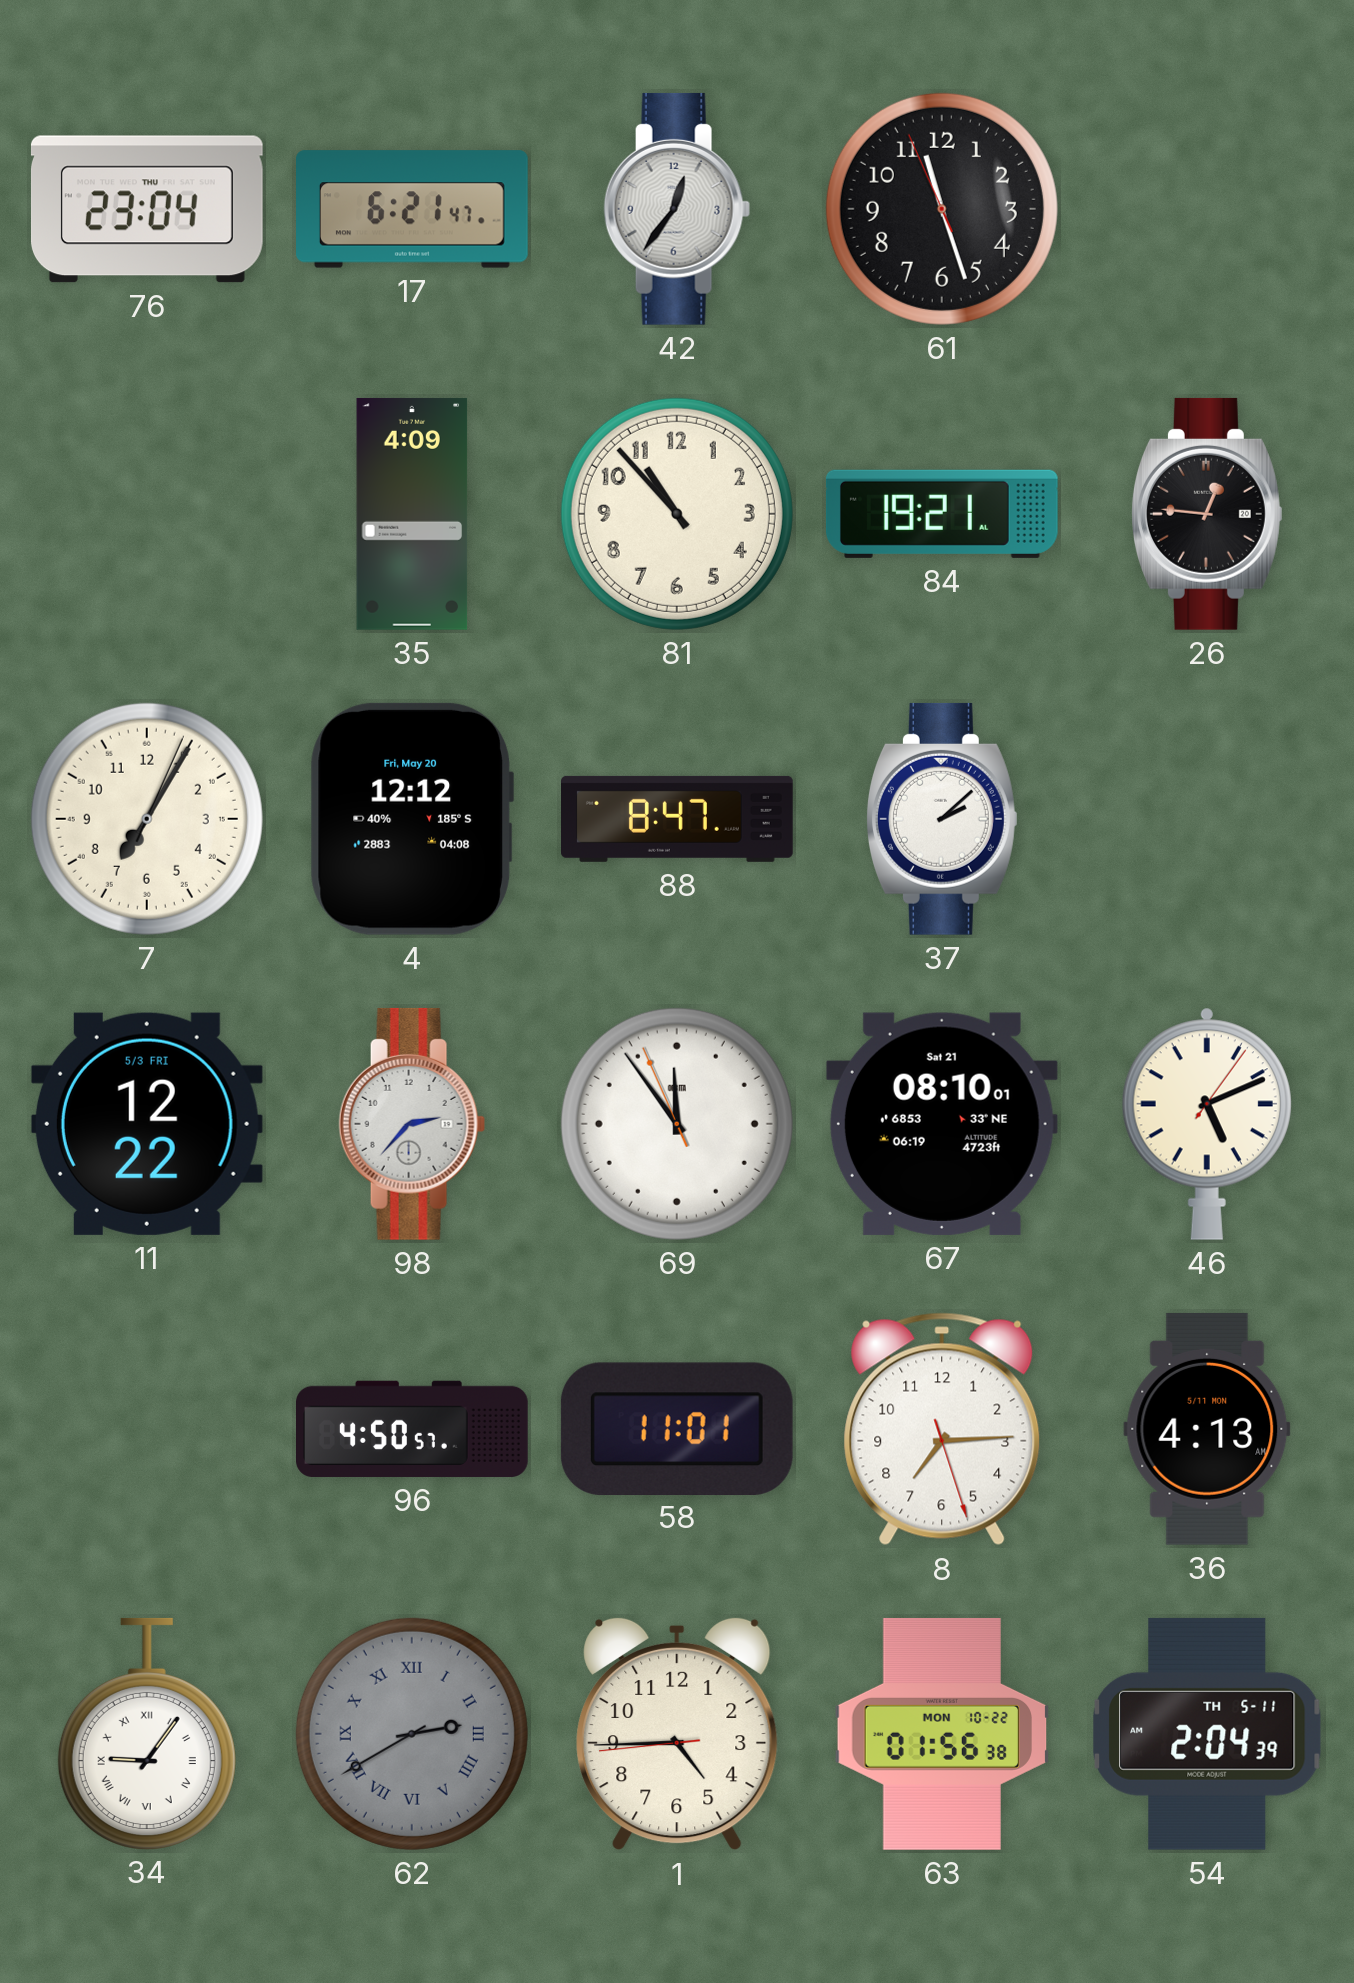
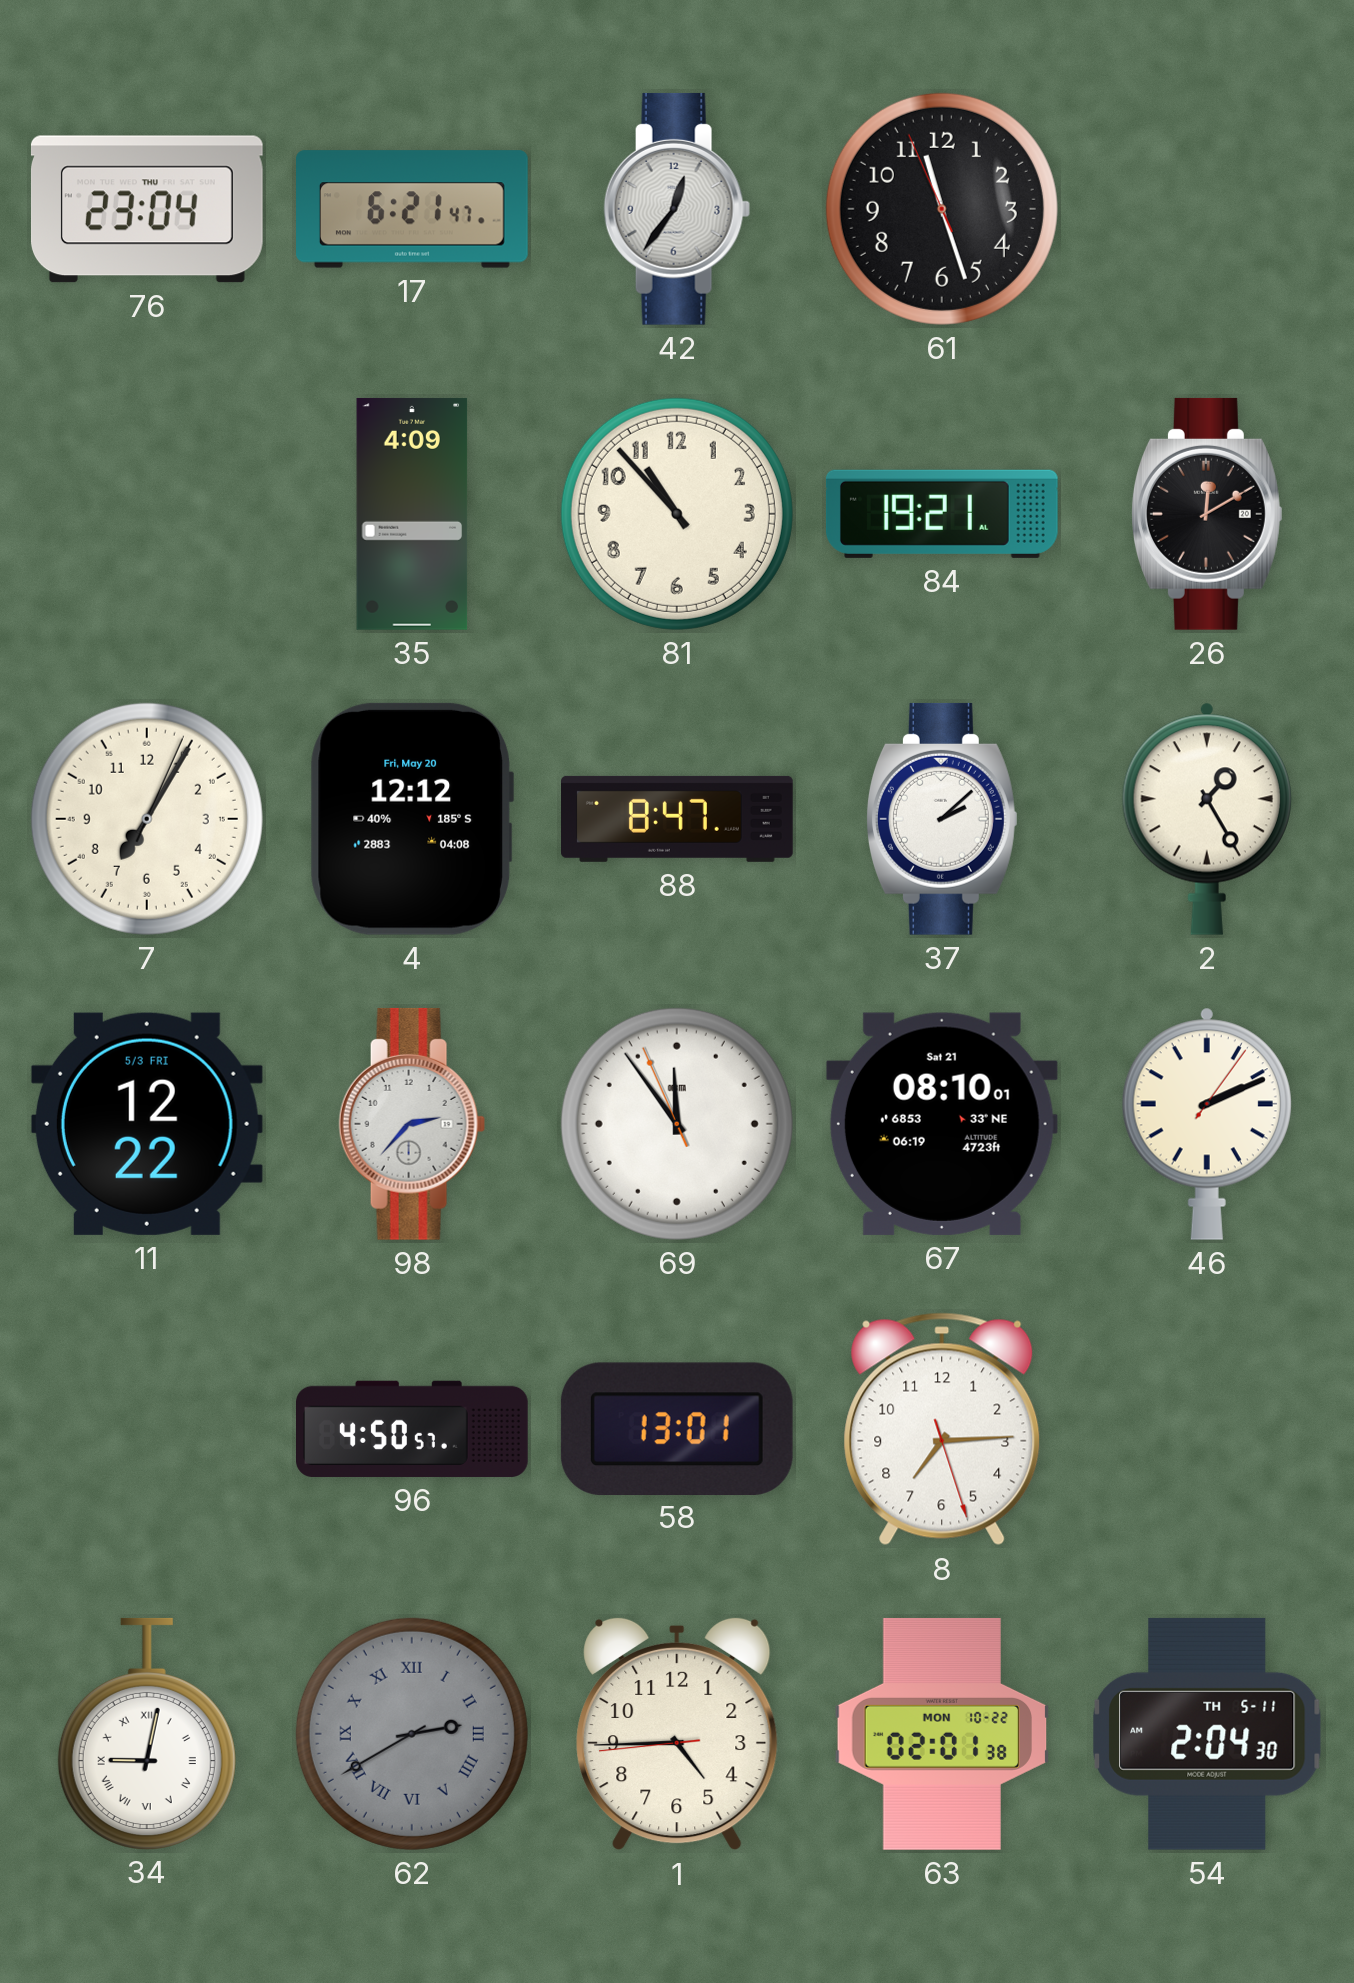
26: 12:46 -> 12:10
2: none -> 1:25
46: 5:11 -> 2:11
58: 11:01 -> 13:01
36: 4:13 -> none
34: 9:06 -> 9:02
63: 01:56 -> 02:01
54: 2:04:39 -> 2:04:30
